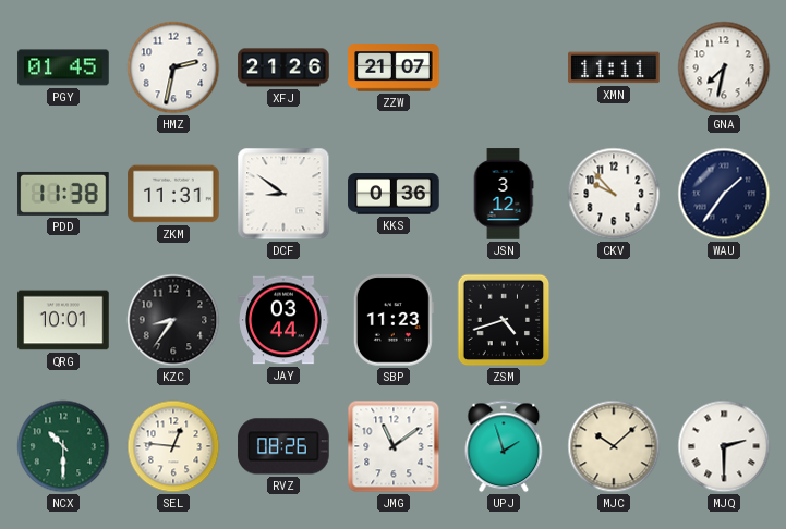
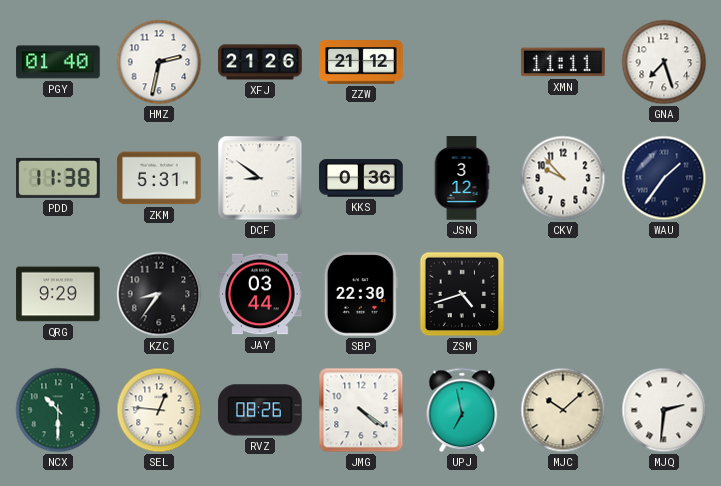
PGY: 01:45 -> 01:40
ZZW: 21:07 -> 21:12
GNA: 7:32 -> 7:27
ZKM: 11:31 -> 5:31
QRG: 10:01 -> 9:29
SBP: 11:23 -> 22:30
JMG: 11:09 -> 4:21
UPJ: 1:57 -> 6:58
MJQ: 2:30 -> 2:31
